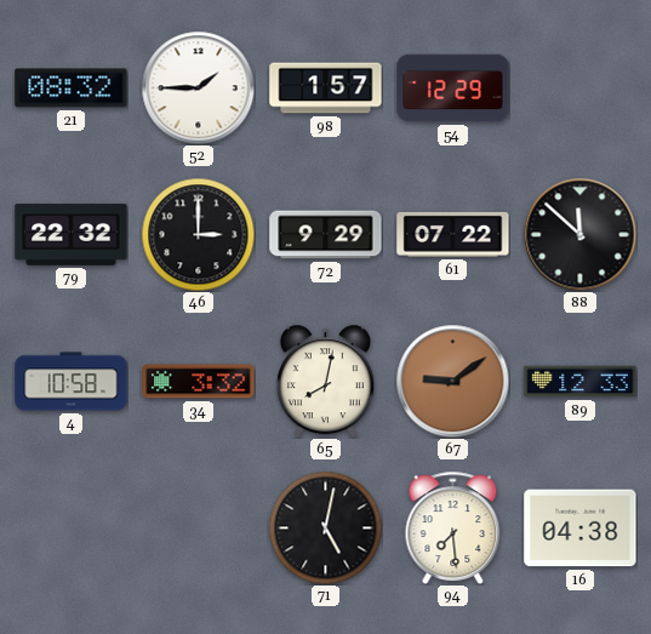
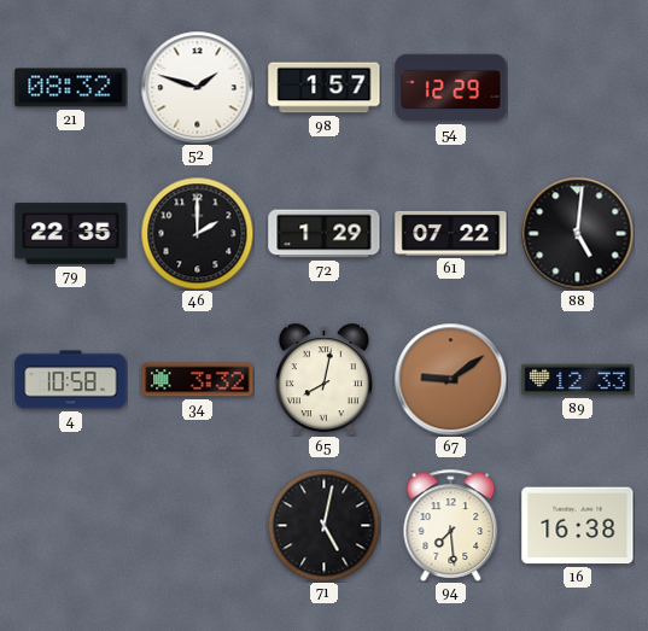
52: 1:45 -> 1:48
79: 22:32 -> 22:35
46: 3:00 -> 2:00
72: 9:29 -> 1:29
88: 11:52 -> 5:01
16: 04:38 -> 16:38
